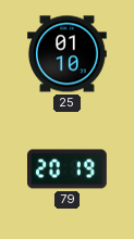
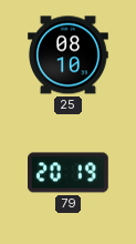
25: 01:10 -> 08:10
